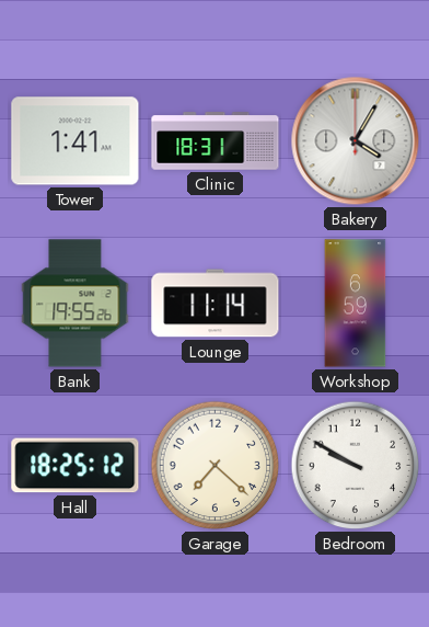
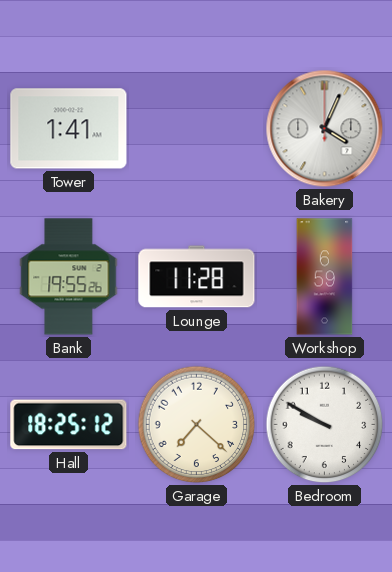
Clinic: 18:31 -> none
Bakery: 4:05 -> 4:04
Lounge: 11:14 -> 11:28
